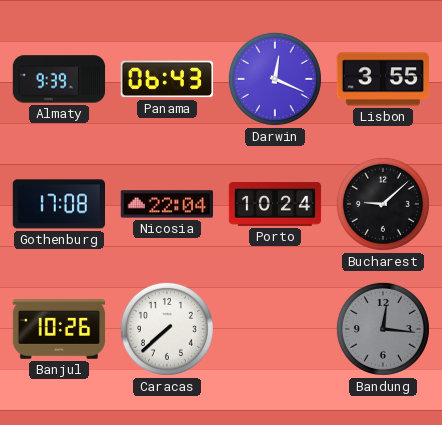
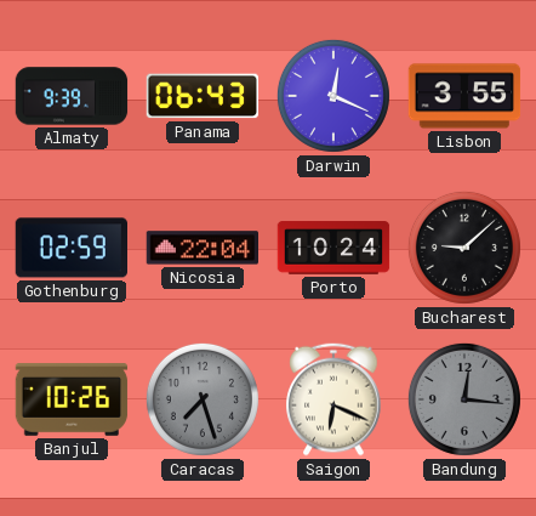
Gothenburg: 17:08 -> 02:59
Caracas: 7:38 -> 7:27
Caracas dial: white -> grey
Saigon: none -> 6:19
